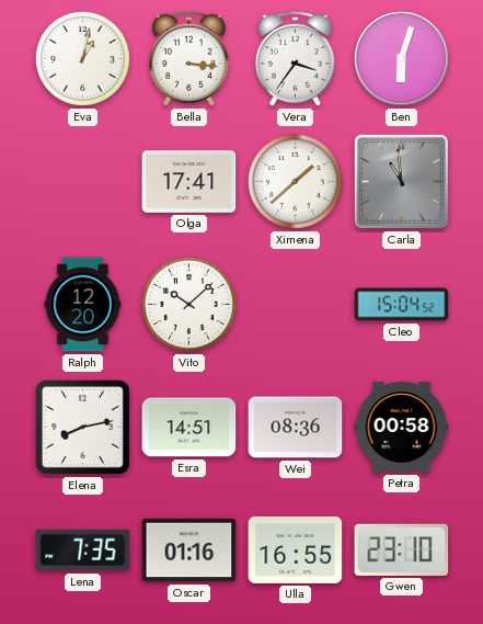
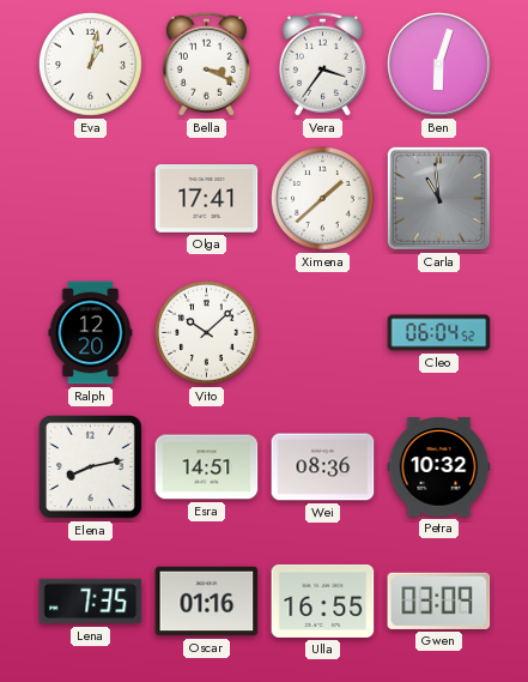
Bella: 3:16 -> 3:19
Cleo: 15:04 -> 06:04
Petra: 00:58 -> 10:32
Gwen: 23:10 -> 03:09
